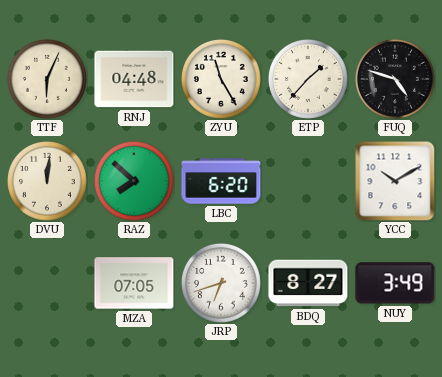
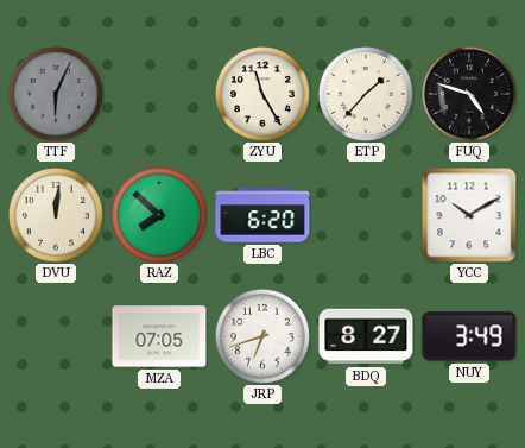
TTF dial: cream -> grey
RNJ: 04:48 -> none
